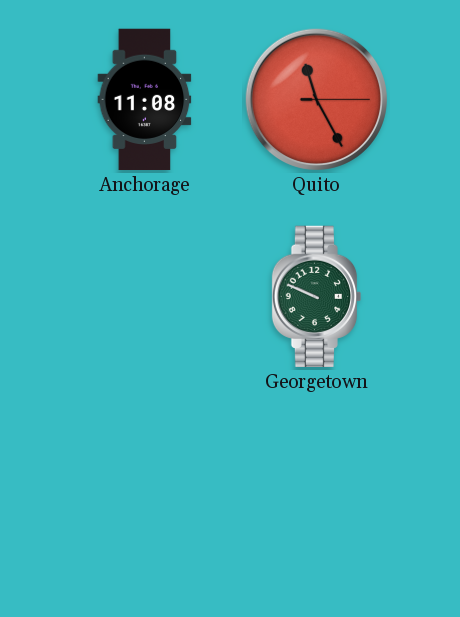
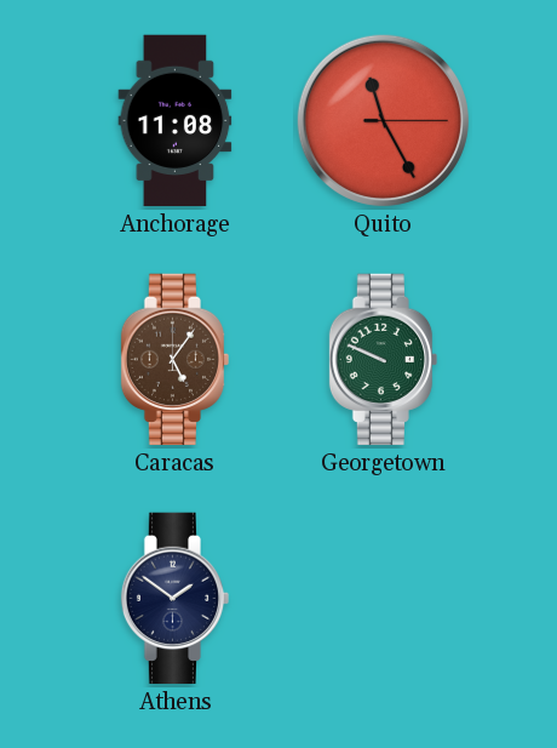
Caracas: none -> 5:06
Athens: none -> 1:51
